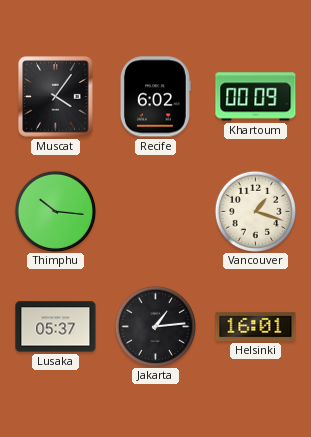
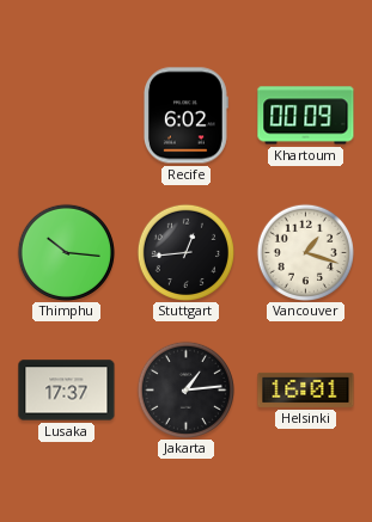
Muscat: 4:06 -> none
Stuttgart: none -> 12:44
Lusaka: 05:37 -> 17:37
